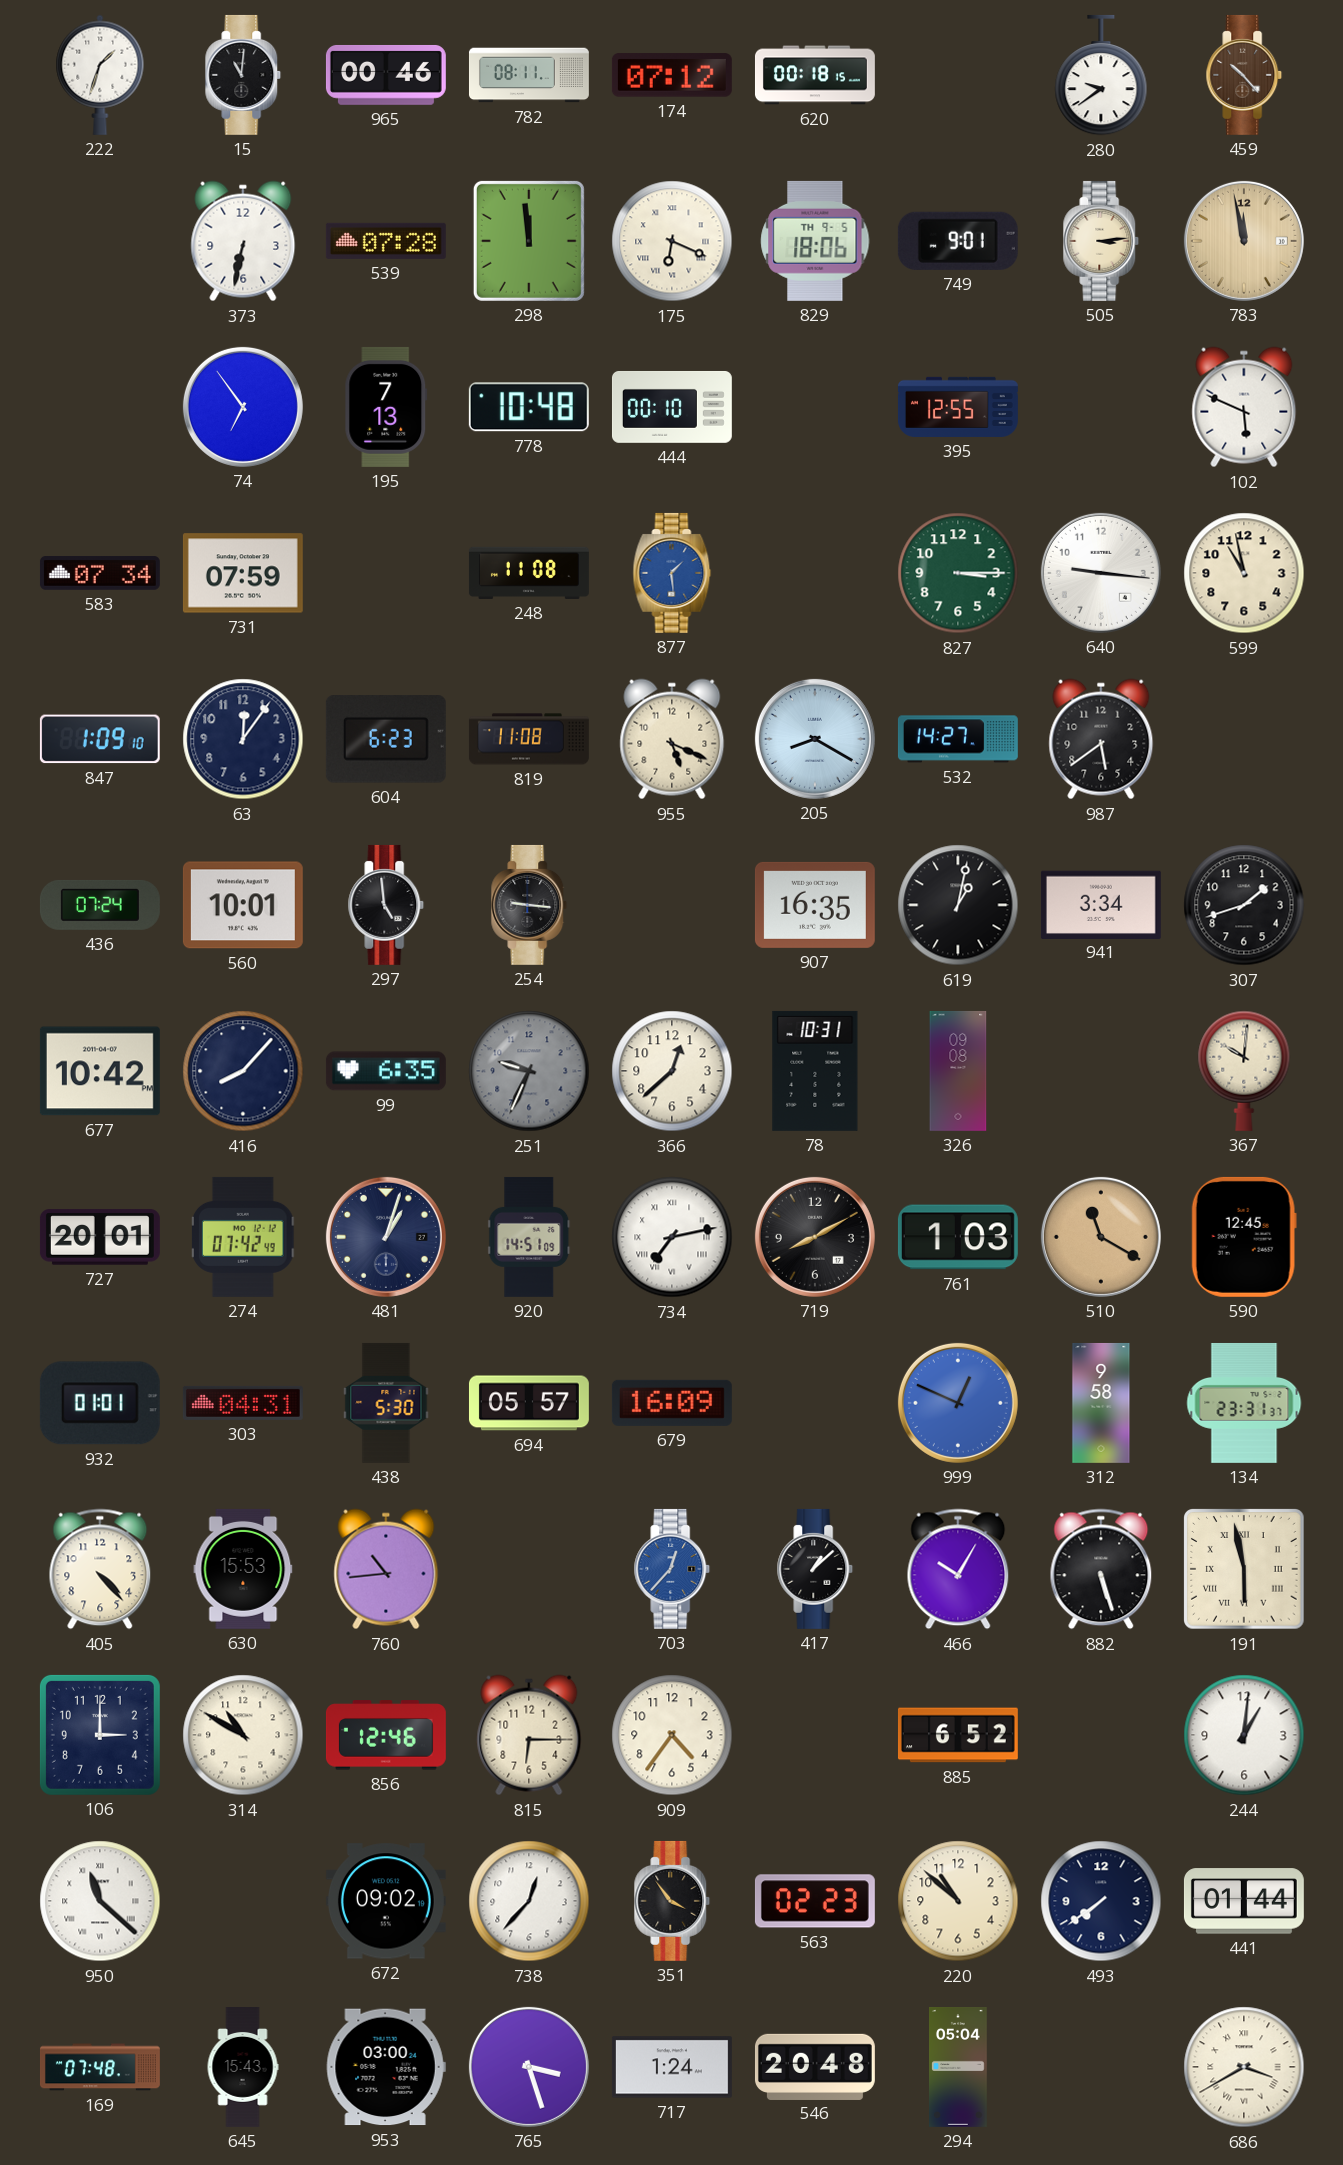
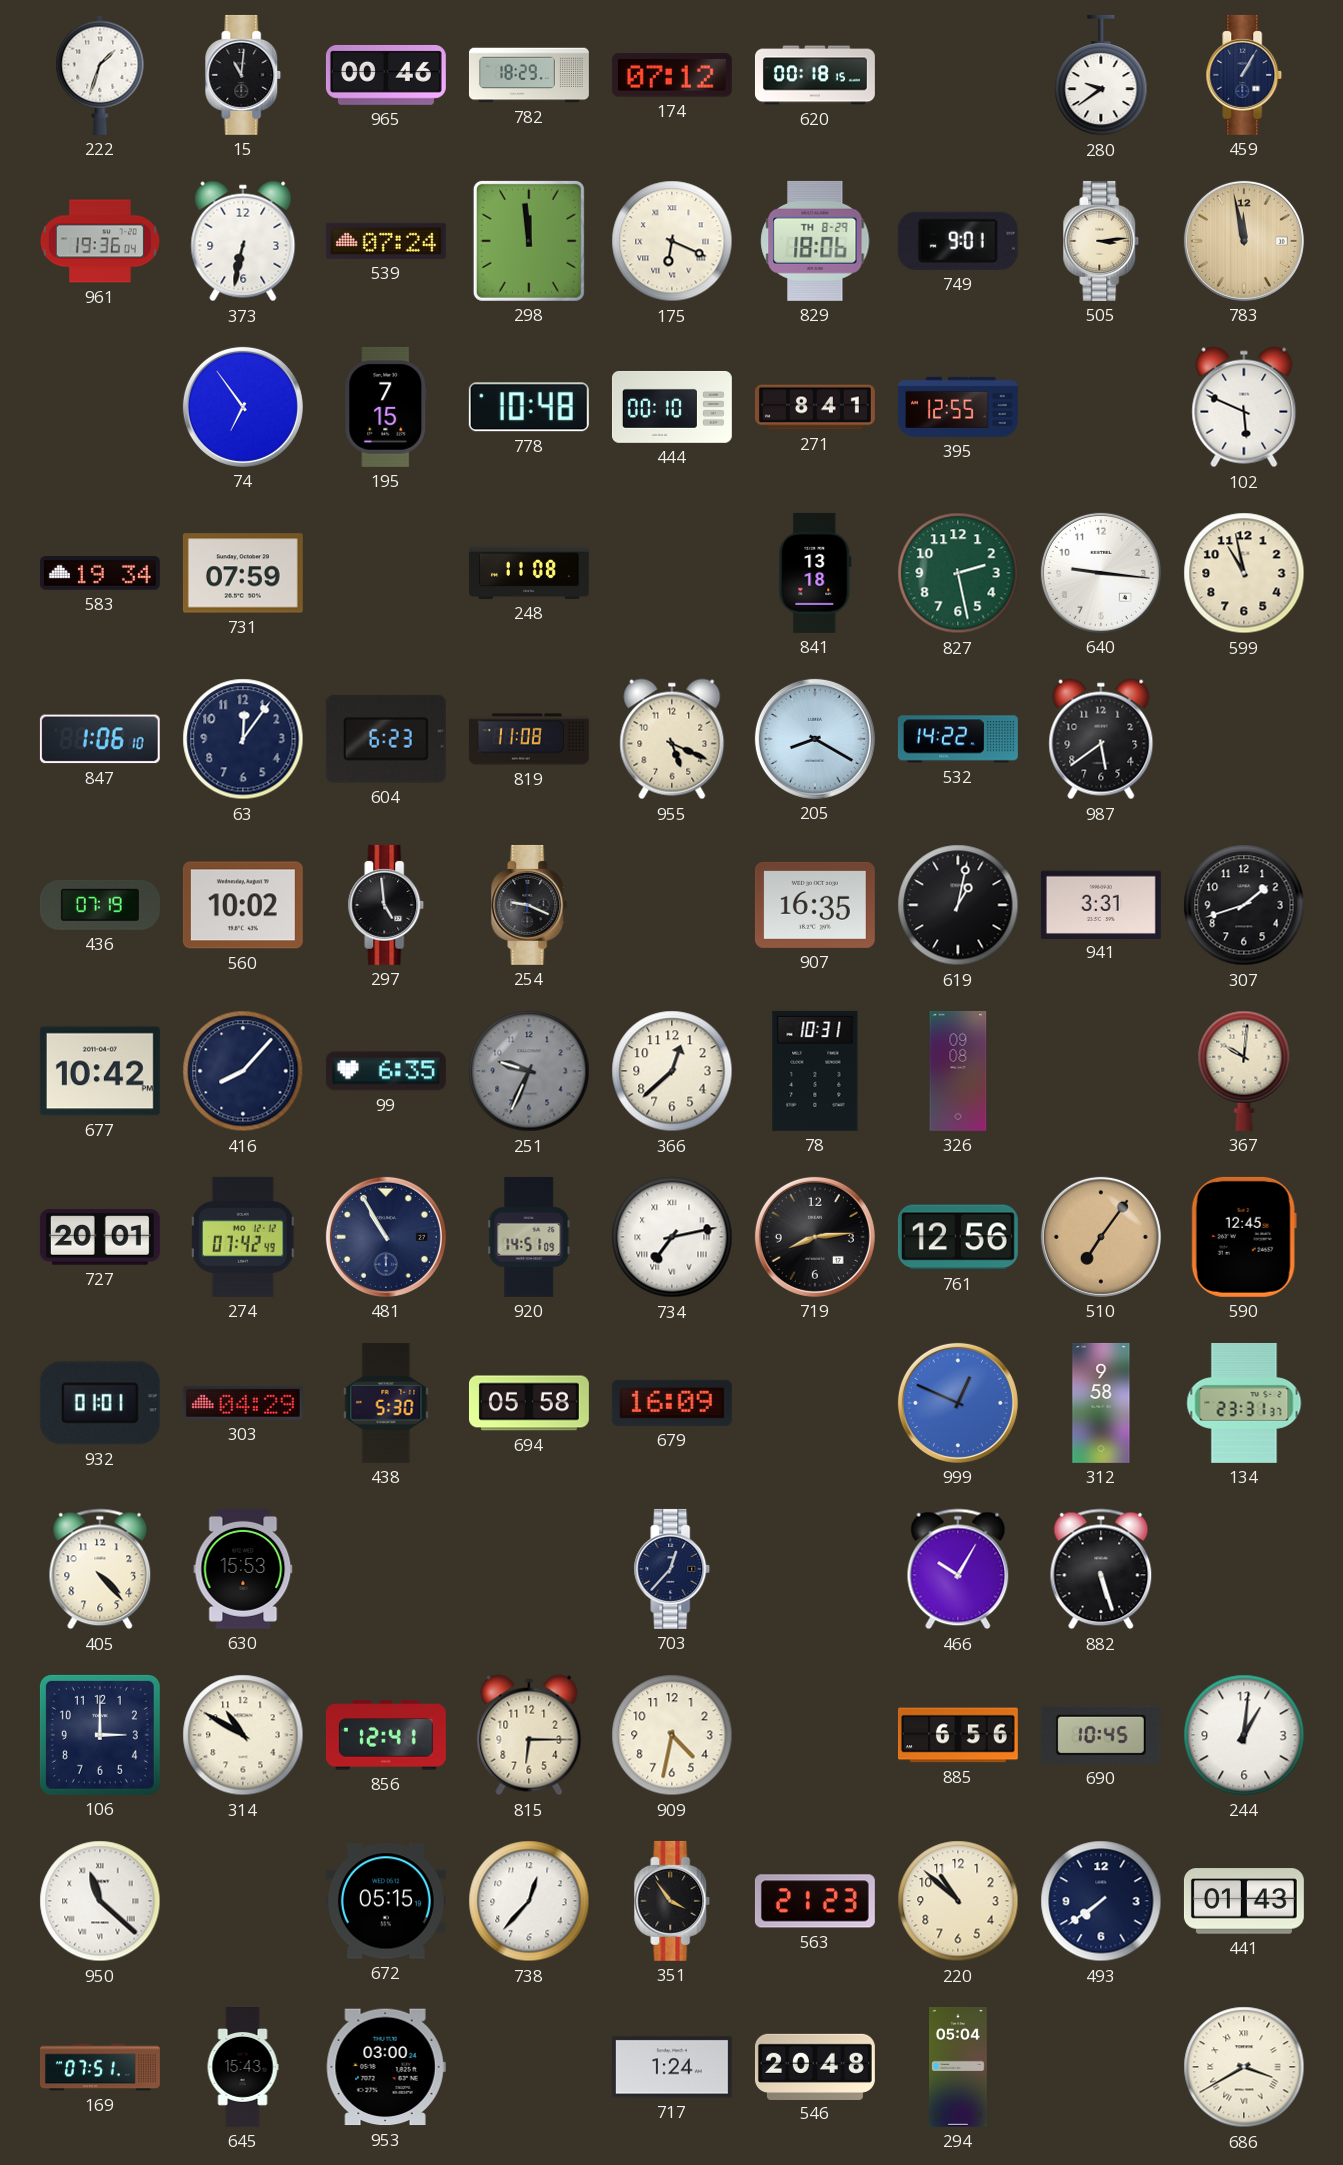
782: 08:11 -> 18:29
459: 10:23 -> 1:05
459 dial: brown -> navy
961: none -> 19:36
539: 07:28 -> 07:24
829 date: TH 9-5 -> TH 8-29
195: 7:13 -> 7:15
271: none -> 8:41
583: 07:34 -> 19:34
877: 1:29 -> none
841: none -> 13:18
827: 3:15 -> 2:28
847: 1:09 -> 1:06
532: 14:27 -> 14:22
436: 07:24 -> 07:19
560: 10:01 -> 10:02
254: 9:16 -> 9:19
941: 3:34 -> 3:31
481: 1:03 -> 10:55
719: 8:10 -> 8:14
761: 1:03 -> 12:56
510: 11:20 -> 7:06
303: 04:31 -> 04:29
694: 05:57 -> 05:58
760: 10:44 -> none
703 dial: blue -> navy
417: 1:08 -> none
191: 5:58 -> none
856: 12:46 -> 12:41
909: 4:36 -> 4:32
885: 6:52 -> 6:56
690: none -> 10:45
672: 09:02 -> 05:15
563: 02:23 -> 21:23
441: 01:44 -> 01:43
169: 07:48 -> 07:51
765: 3:27 -> none
